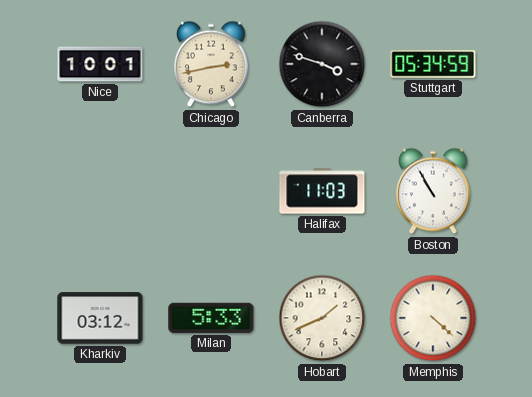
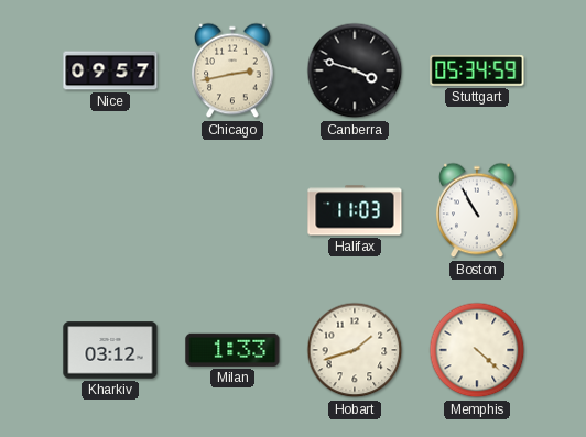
Nice: 10:01 -> 09:57
Milan: 5:33 -> 1:33
Hobart: 1:41 -> 1:42
